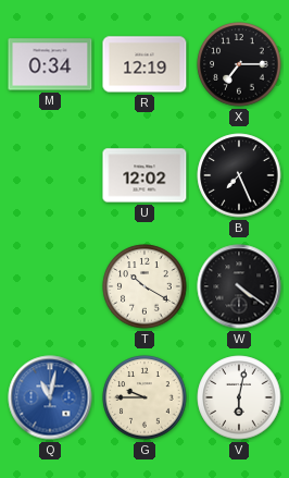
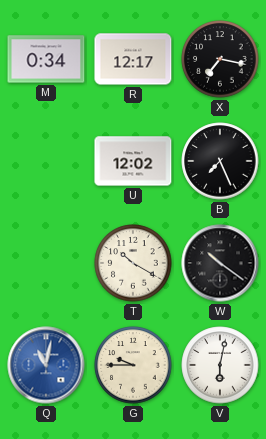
R: 12:19 -> 12:17
X: 7:15 -> 7:17
W: 4:21 -> 10:21
